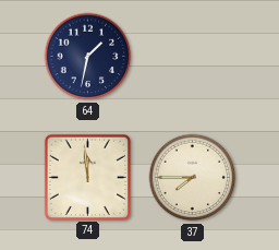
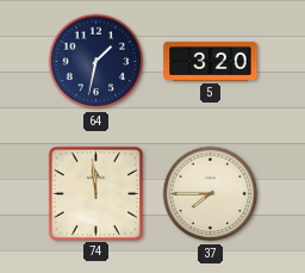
5: none -> 3:20
